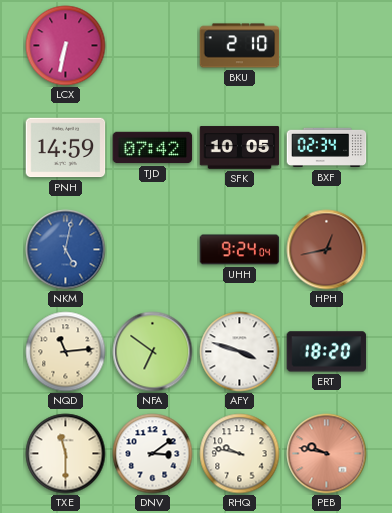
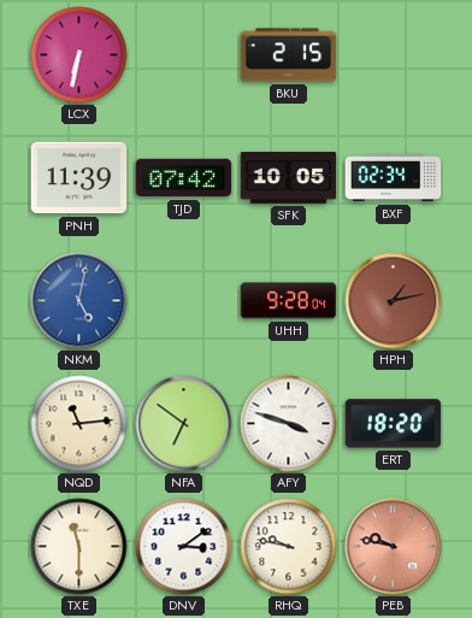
BKU: 2:10 -> 2:15
PNH: 14:59 -> 11:39
UHH: 9:24 -> 9:28
HPH: 12:43 -> 1:13
